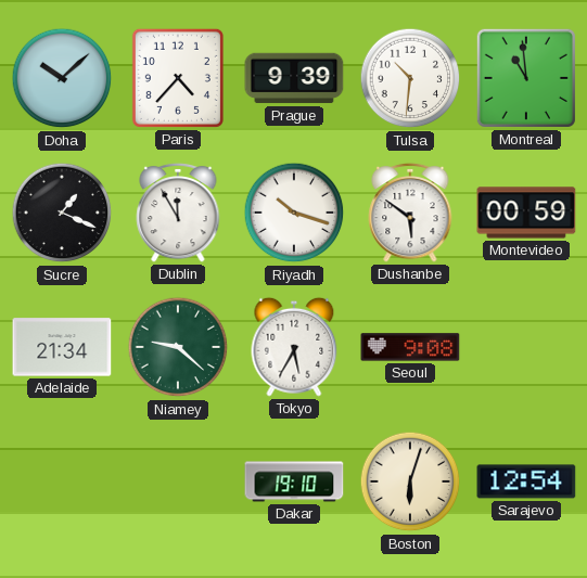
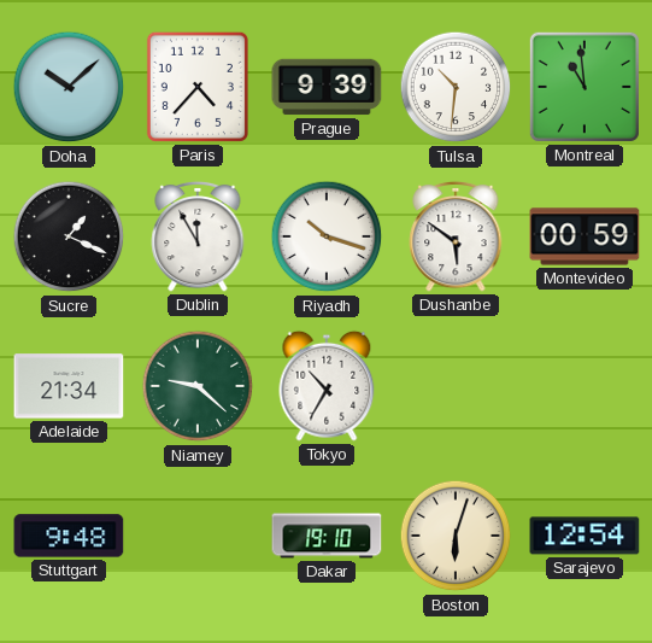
Tokyo: 5:35 -> 10:35
Seoul: 9:08 -> none
Stuttgart: none -> 9:48
